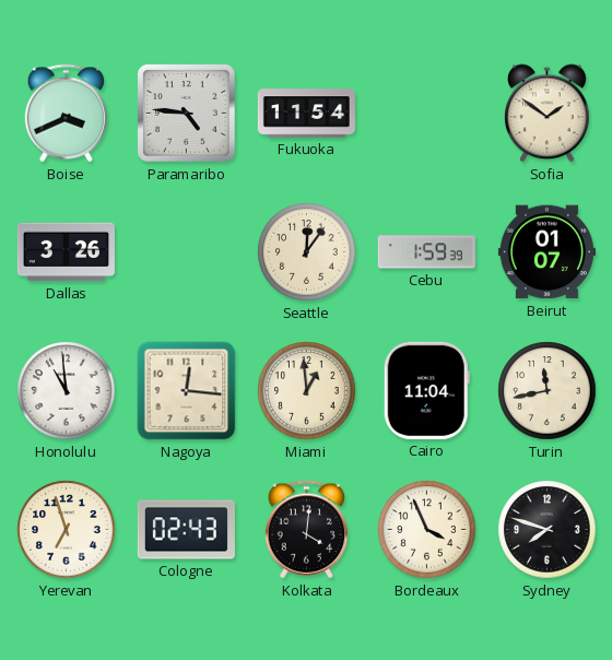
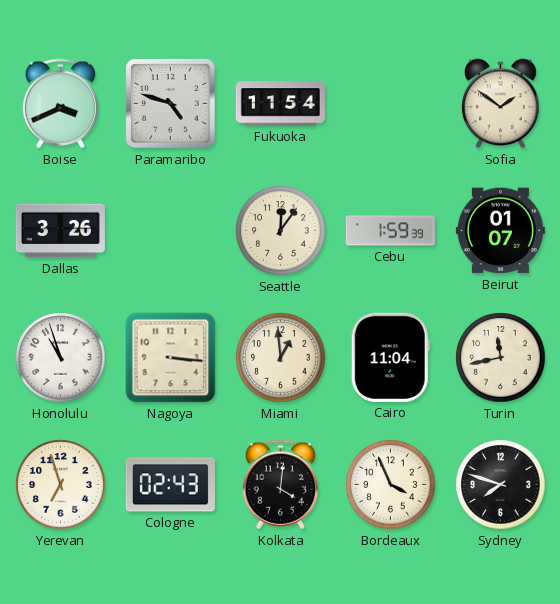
Paramaribo: 4:46 -> 4:48
Honolulu: 10:59 -> 10:57
Nagoya: 12:16 -> 3:16
